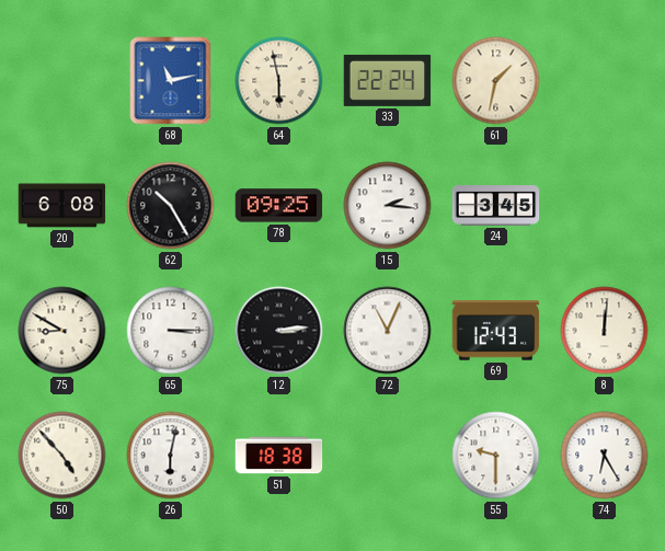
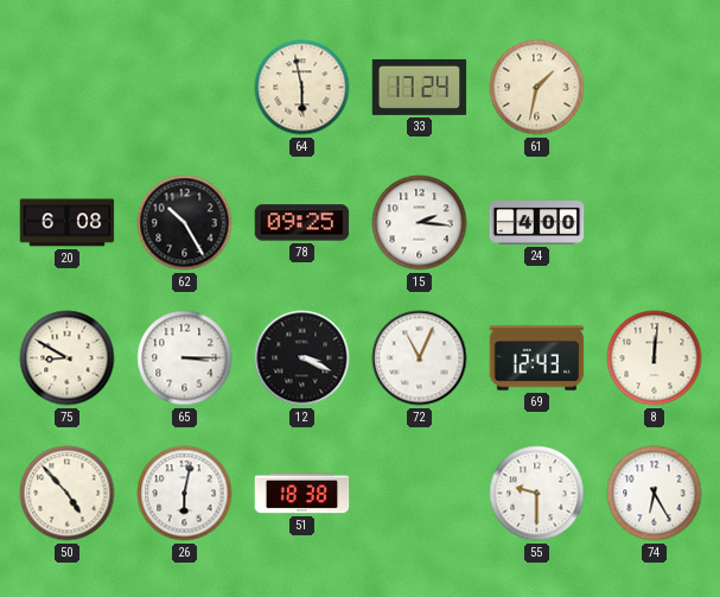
68: 11:13 -> none
33: 22:24 -> 17:24
24: 3:45 -> 4:00
12: 3:14 -> 3:19
